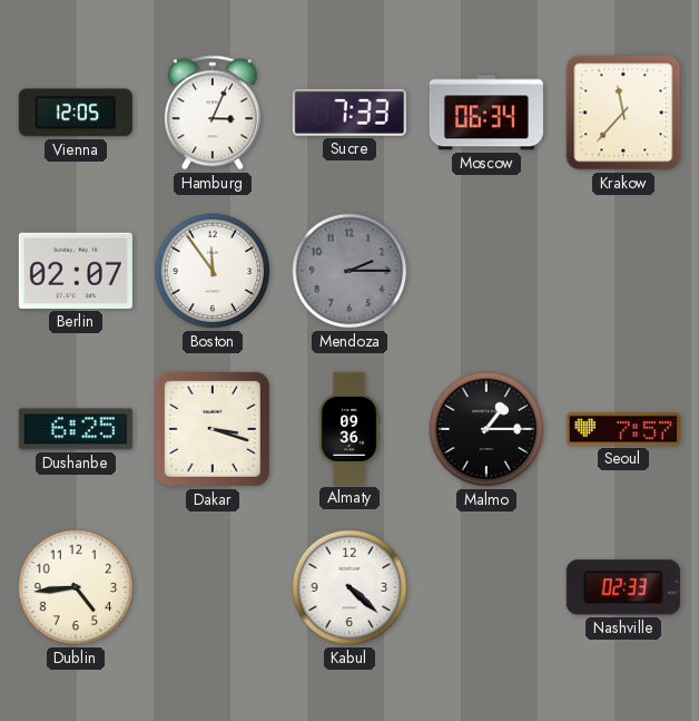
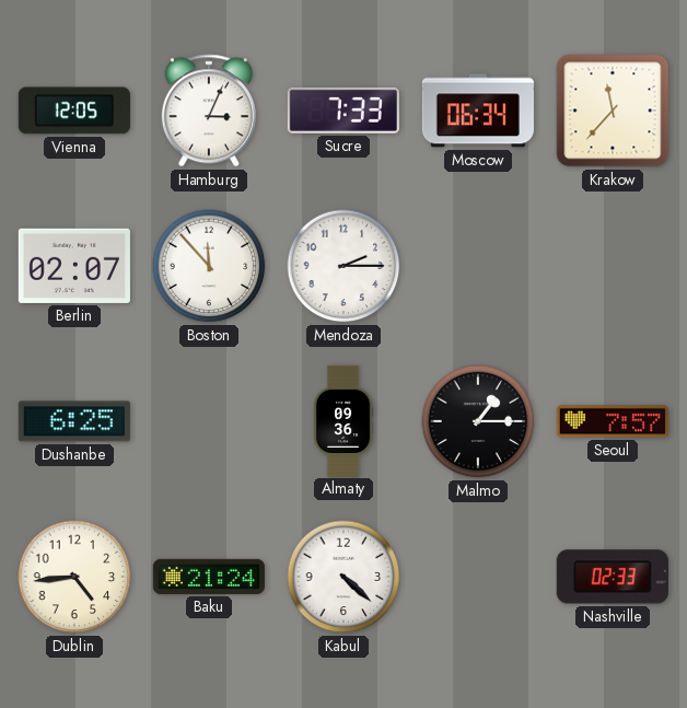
Boston: 11:54 -> 11:53
Mendoza dial: grey -> white
Dakar: 3:18 -> none
Baku: none -> 21:24
